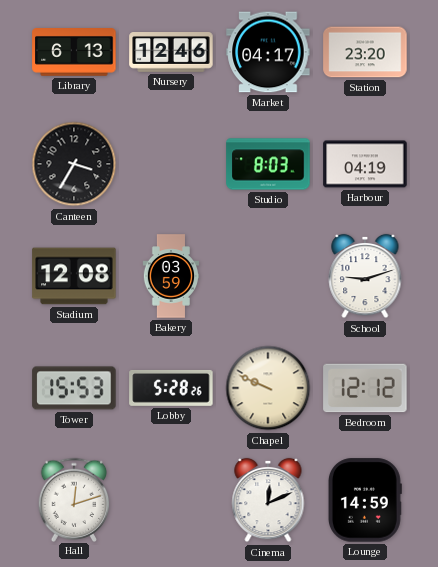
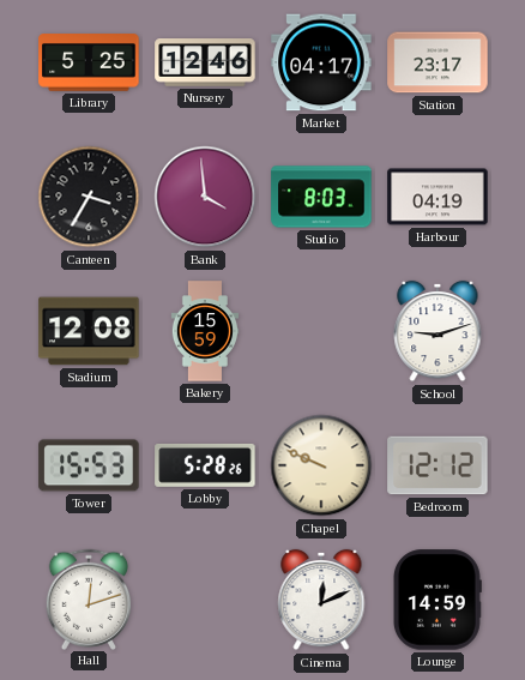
Library: 6:13 -> 5:25
Station: 23:20 -> 23:17
Bank: none -> 3:59
Bakery: 03:59 -> 15:59
